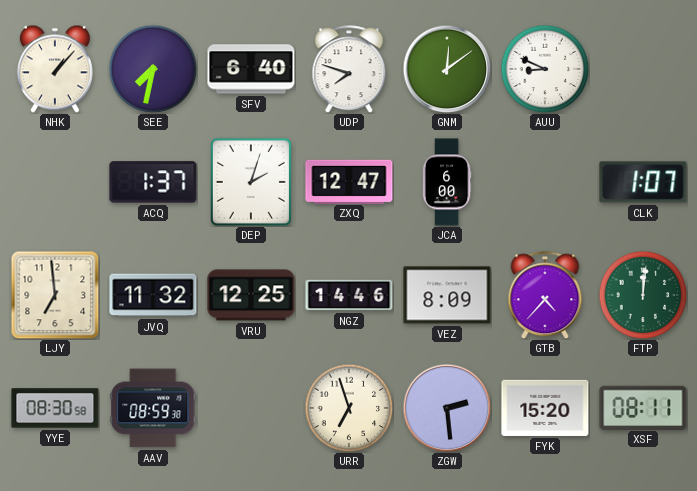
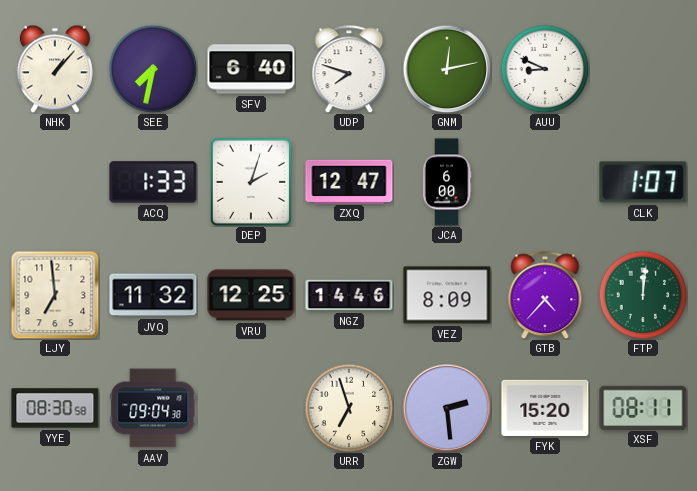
GNM: 12:09 -> 12:13
ACQ: 1:37 -> 1:33
AAV: 08:59 -> 09:04
